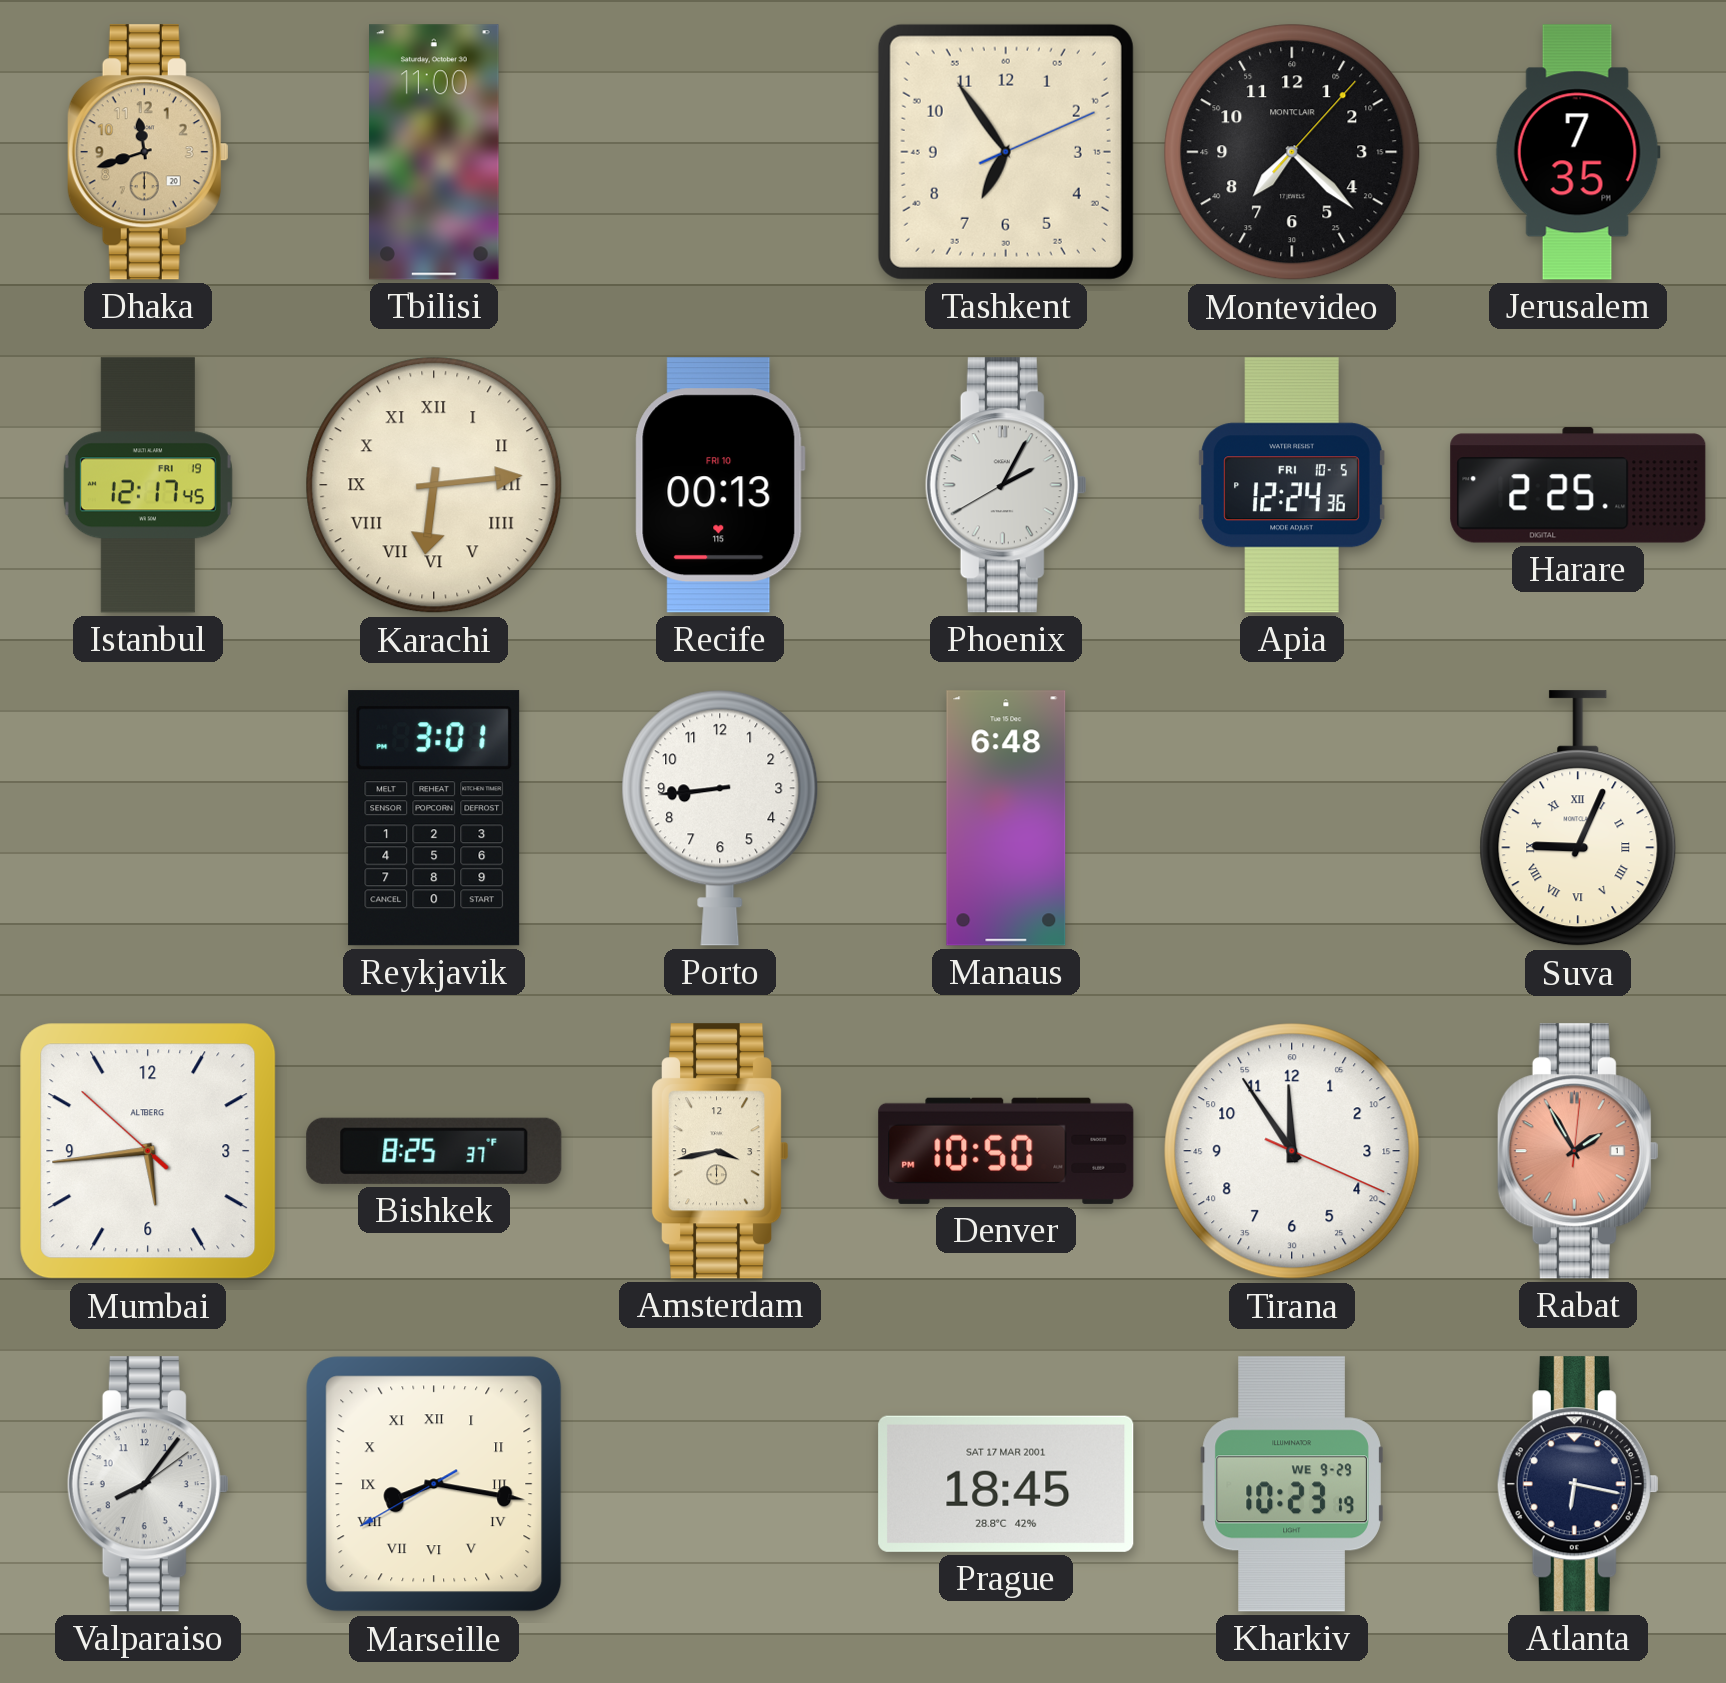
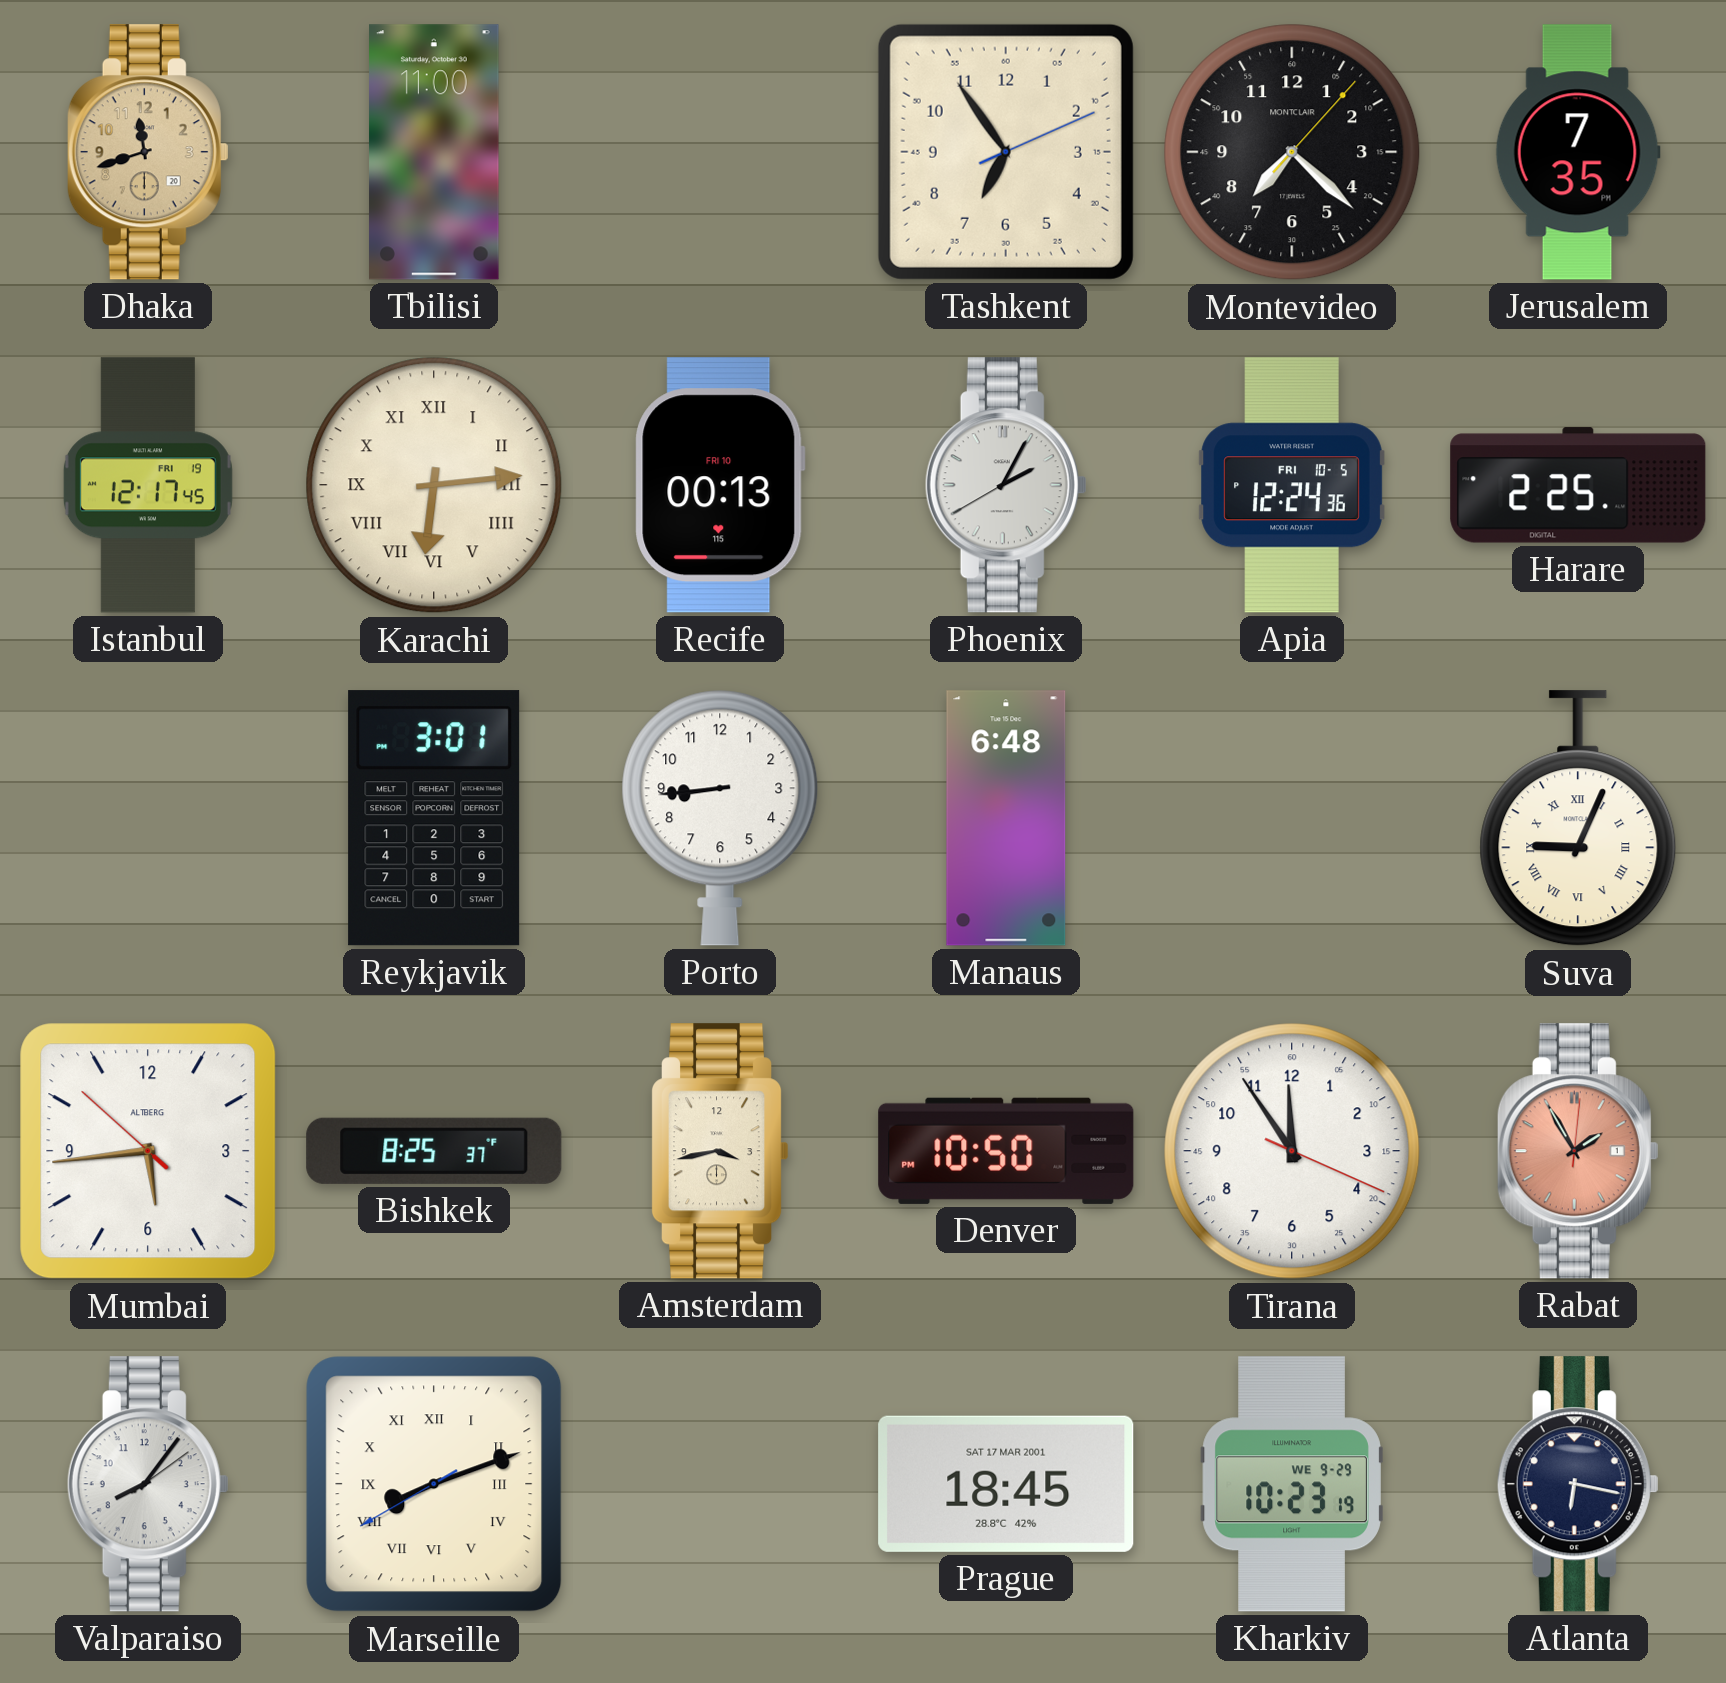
Marseille: 8:16 -> 8:11
